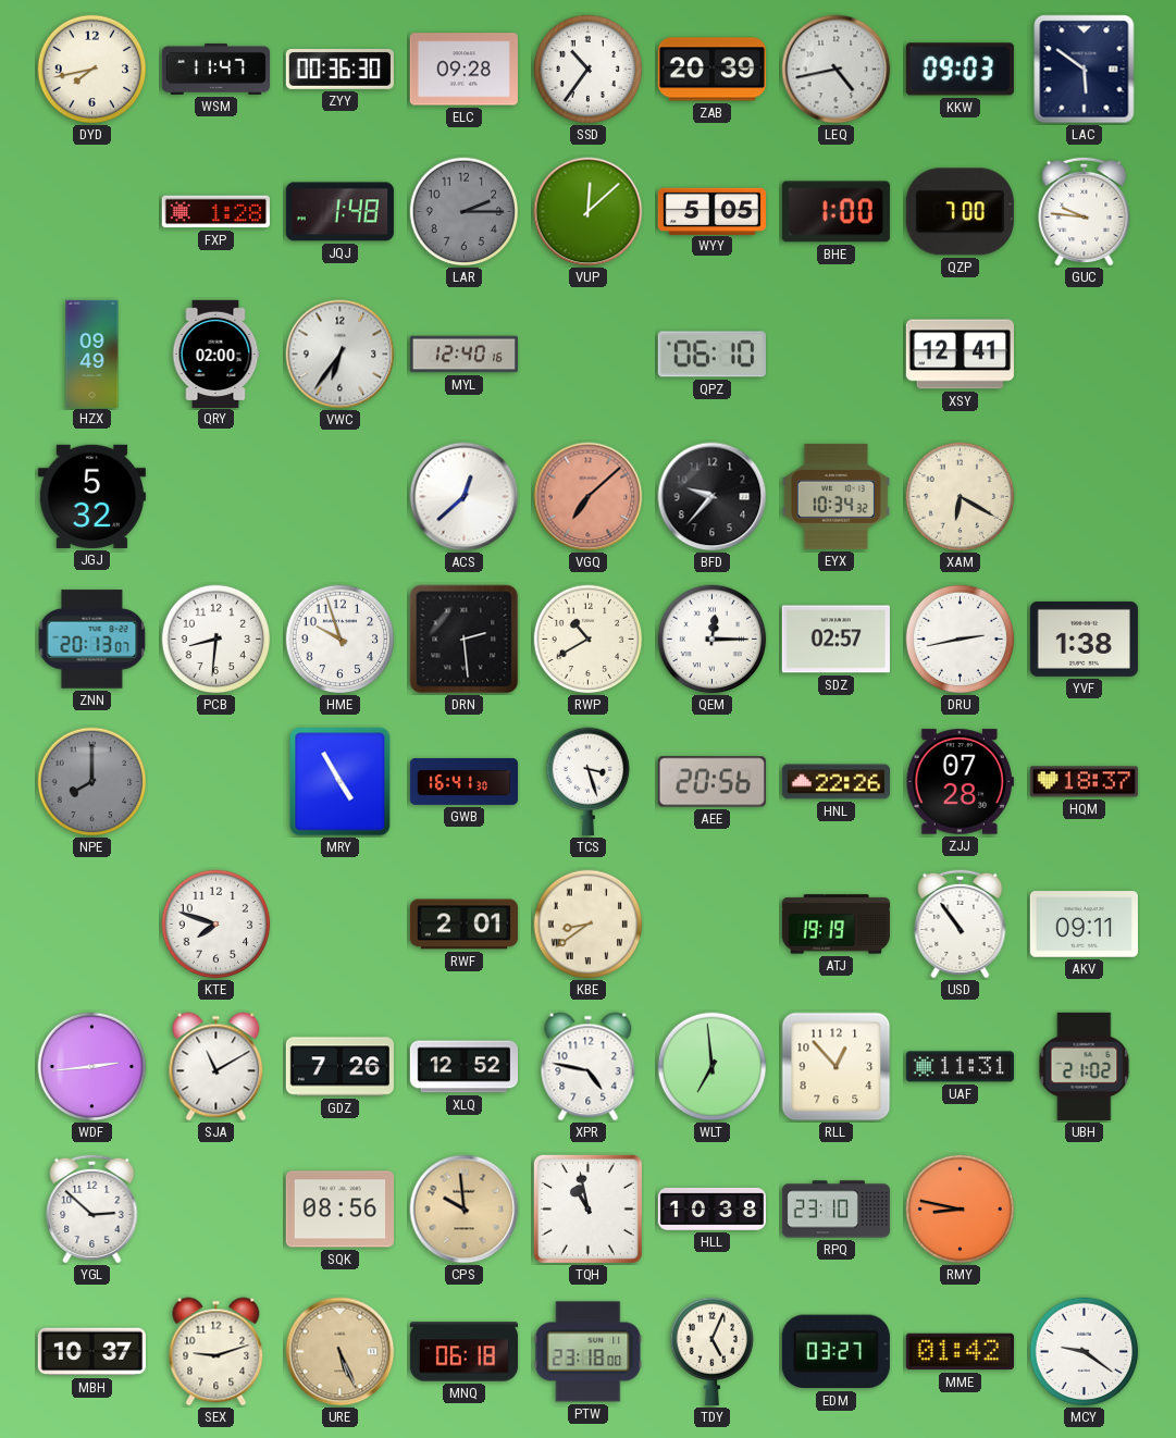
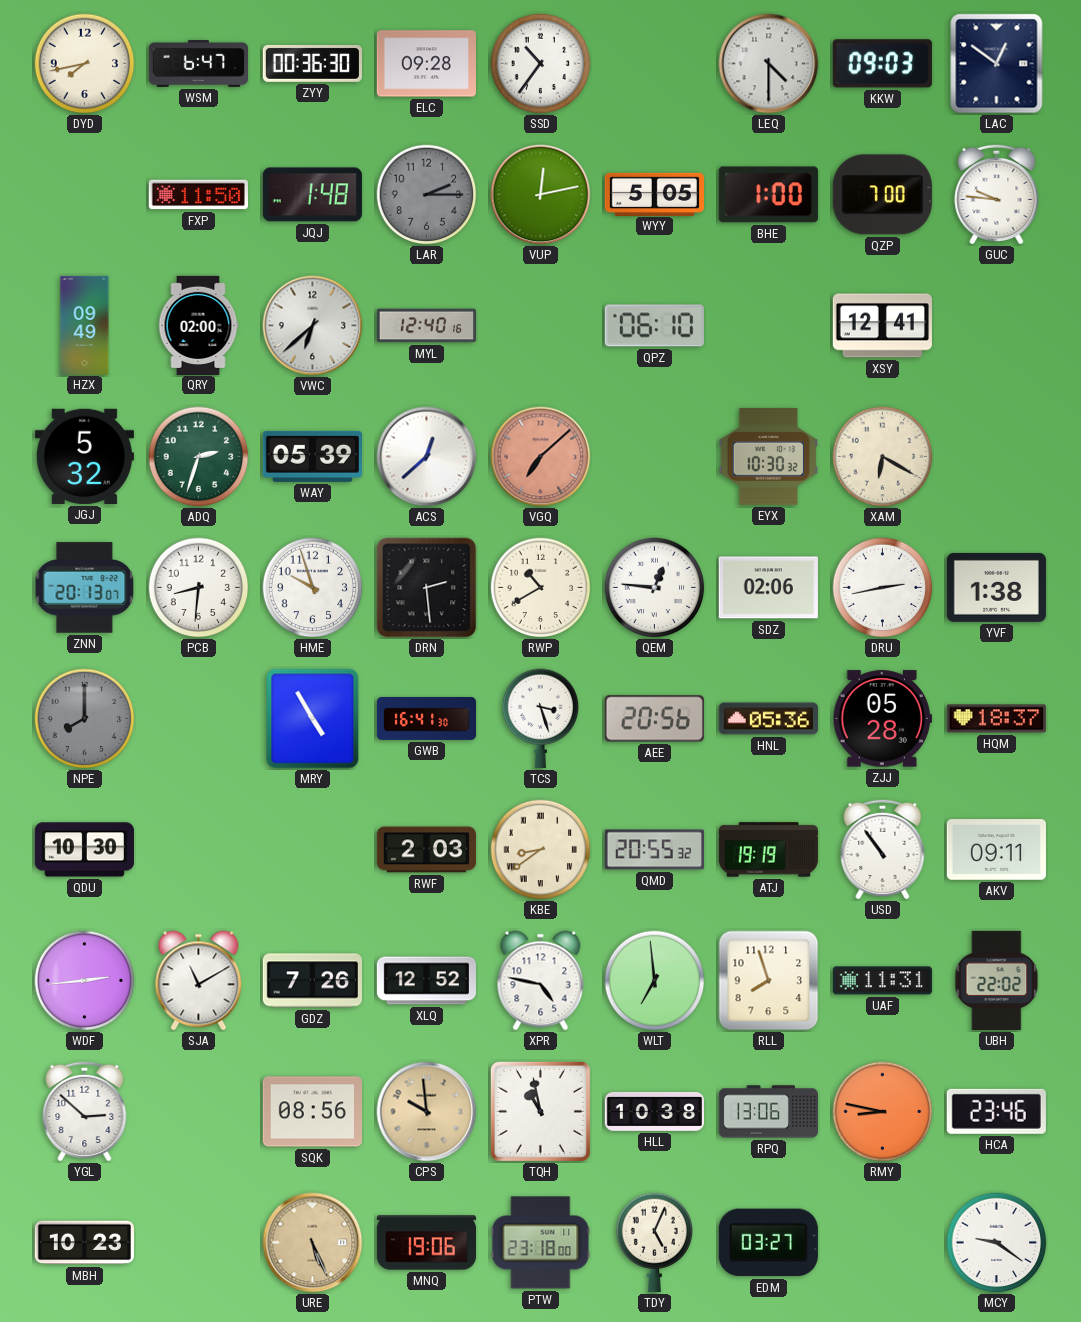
WSM: 11:47 -> 6:47
ZAB: 20:39 -> none
LEQ: 4:43 -> 4:30
LAC: 5:51 -> 12:51
FXP: 1:28 -> 11:50
VUP: 12:08 -> 12:13
VWC: 6:36 -> 6:38
ADQ: none -> 2:33
WAY: none -> 05:39
BFD: 9:37 -> none
EYX: 10:34 -> 10:30
QEM: 12:15 -> 12:46
SDZ: 02:57 -> 02:06
HNL: 22:26 -> 05:36
ZJJ: 07:28 -> 05:28
QDU: none -> 10:30
KTE: 7:48 -> none
RWF: 2:01 -> 2:03
QMD: none -> 20:55
RLL: 12:53 -> 7:57
UBH: 21:02 -> 22:02
RPQ: 23:10 -> 13:06
HCA: none -> 23:46
MBH: 10:37 -> 10:23
SEX: 9:12 -> none
MNQ: 06:18 -> 19:06
MME: 01:42 -> none
